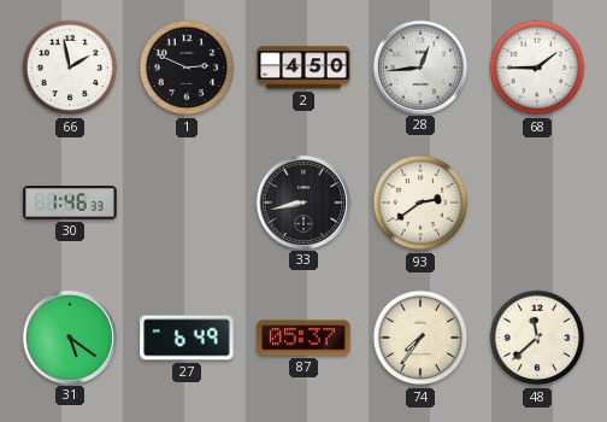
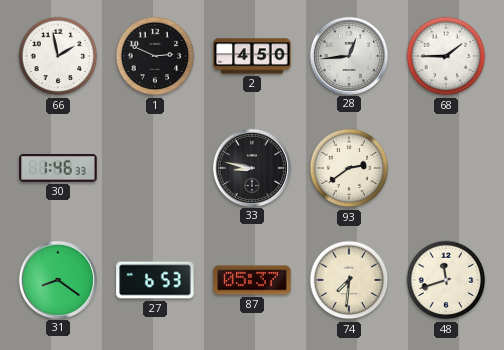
33: 8:43 -> 8:47
31: 5:21 -> 8:21
27: 6:49 -> 6:53
74: 7:36 -> 7:31
48: 11:38 -> 11:42
